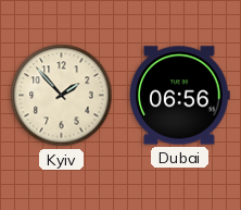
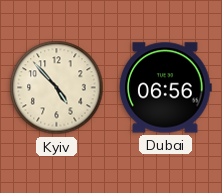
Kyiv: 1:53 -> 4:53
